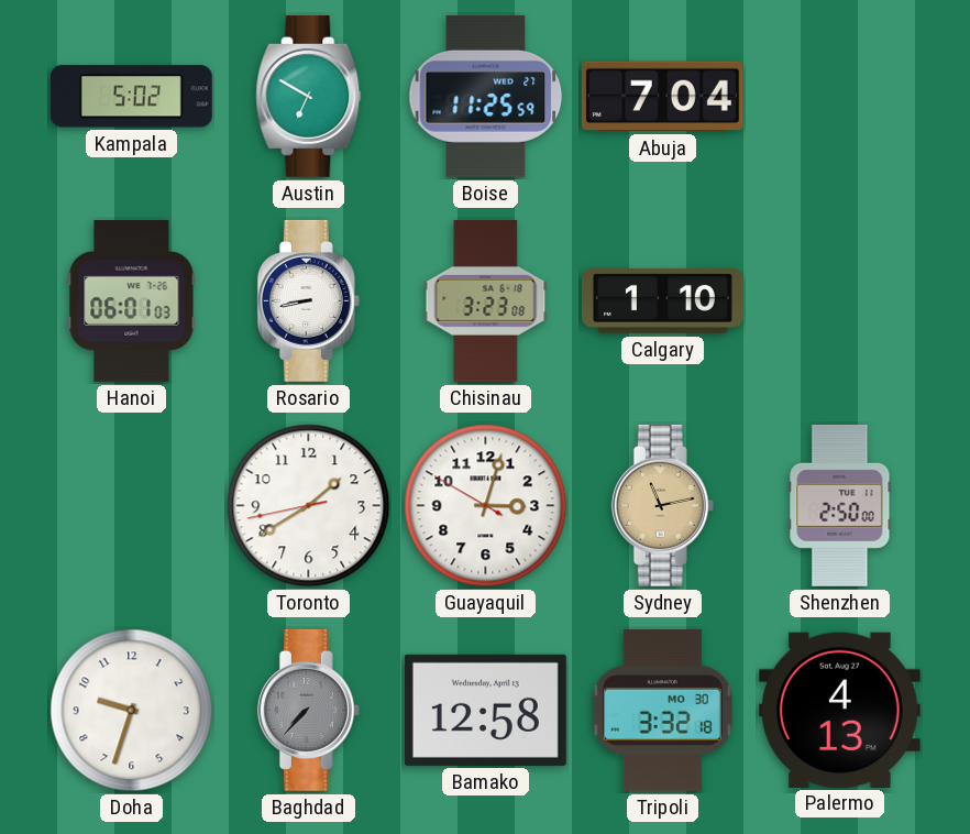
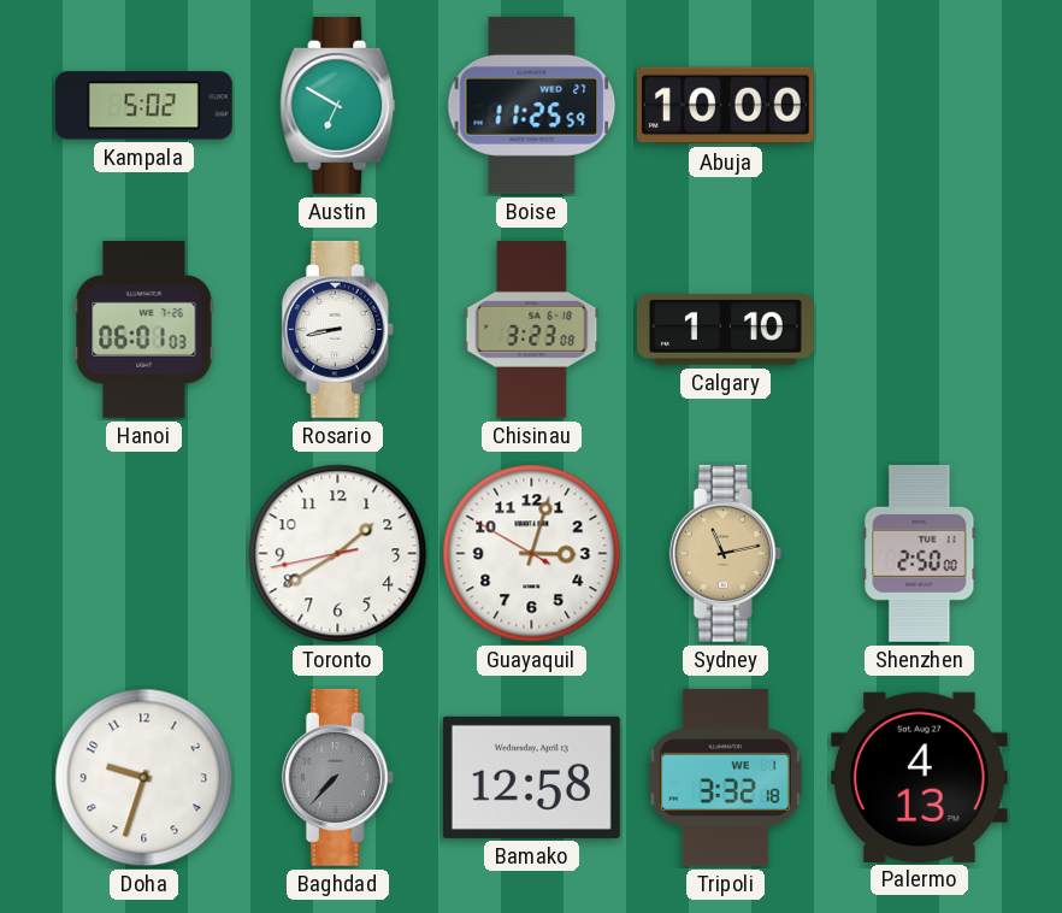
Abuja: 7:04 -> 10:00
Tripoli date: MO 30 -> WE 1
